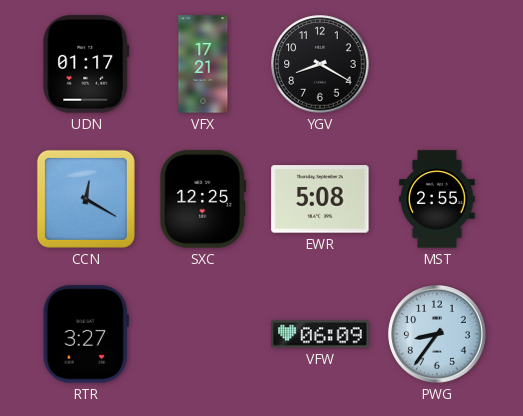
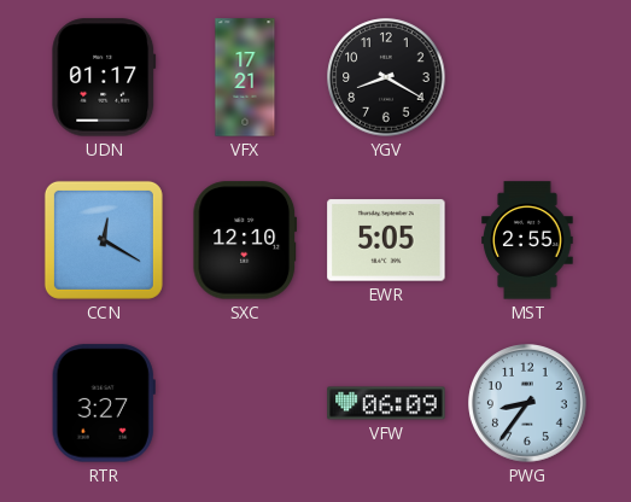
SXC: 12:25 -> 12:10
EWR: 5:08 -> 5:05
